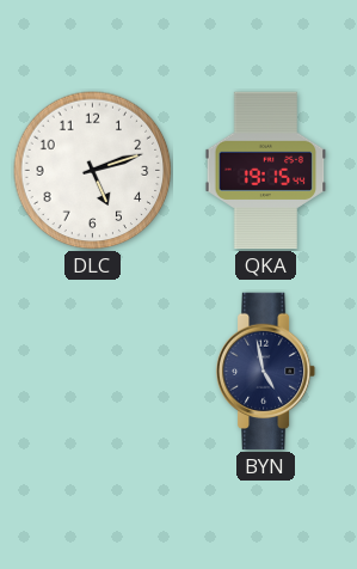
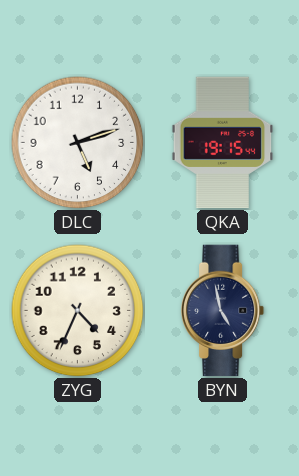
ZYG: none -> 4:34
